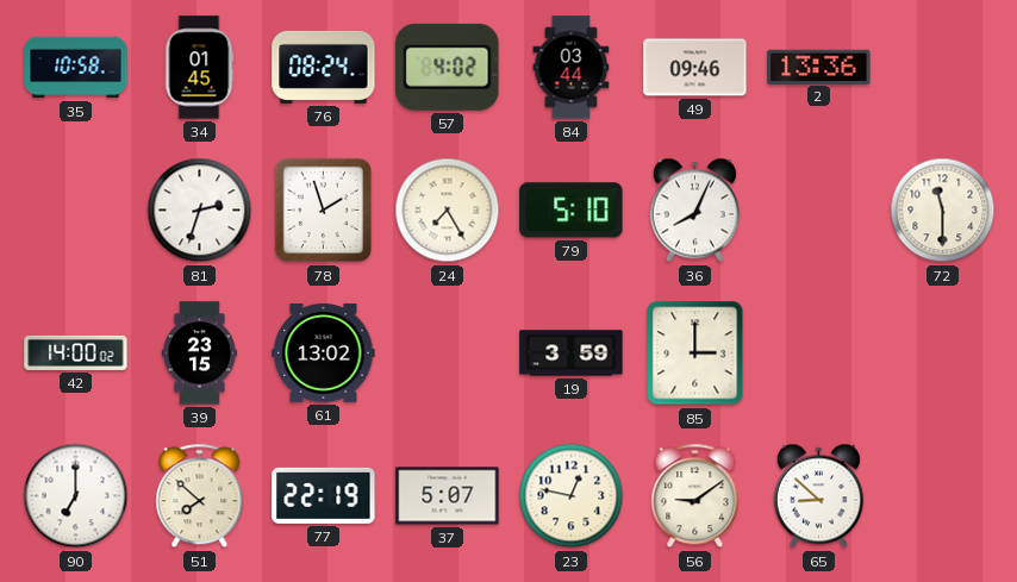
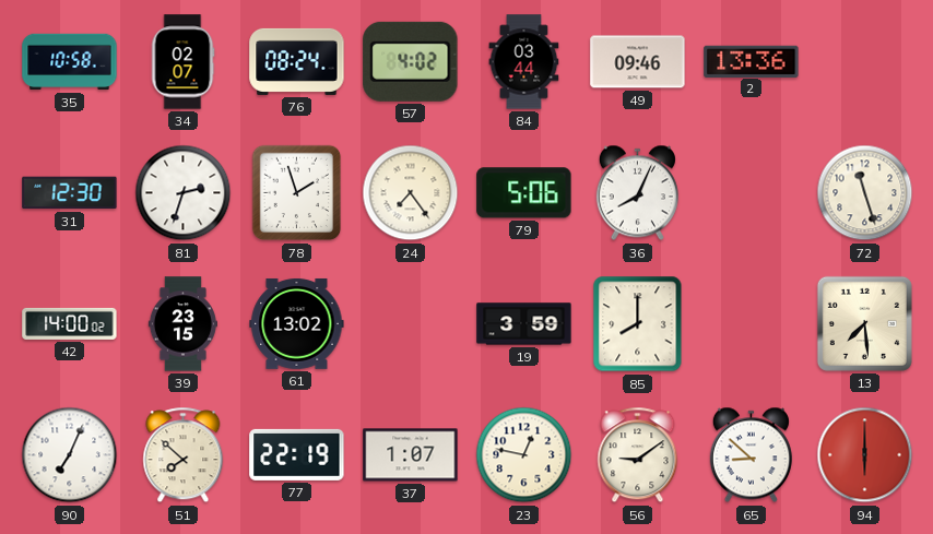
34: 01:45 -> 02:07
31: none -> 12:30
24: 7:25 -> 7:24
79: 5:10 -> 5:06
72: 11:30 -> 11:27
85: 3:00 -> 8:00
13: none -> 7:29
90: 7:00 -> 7:04
37: 5:07 -> 1:07
94: none -> 6:00
